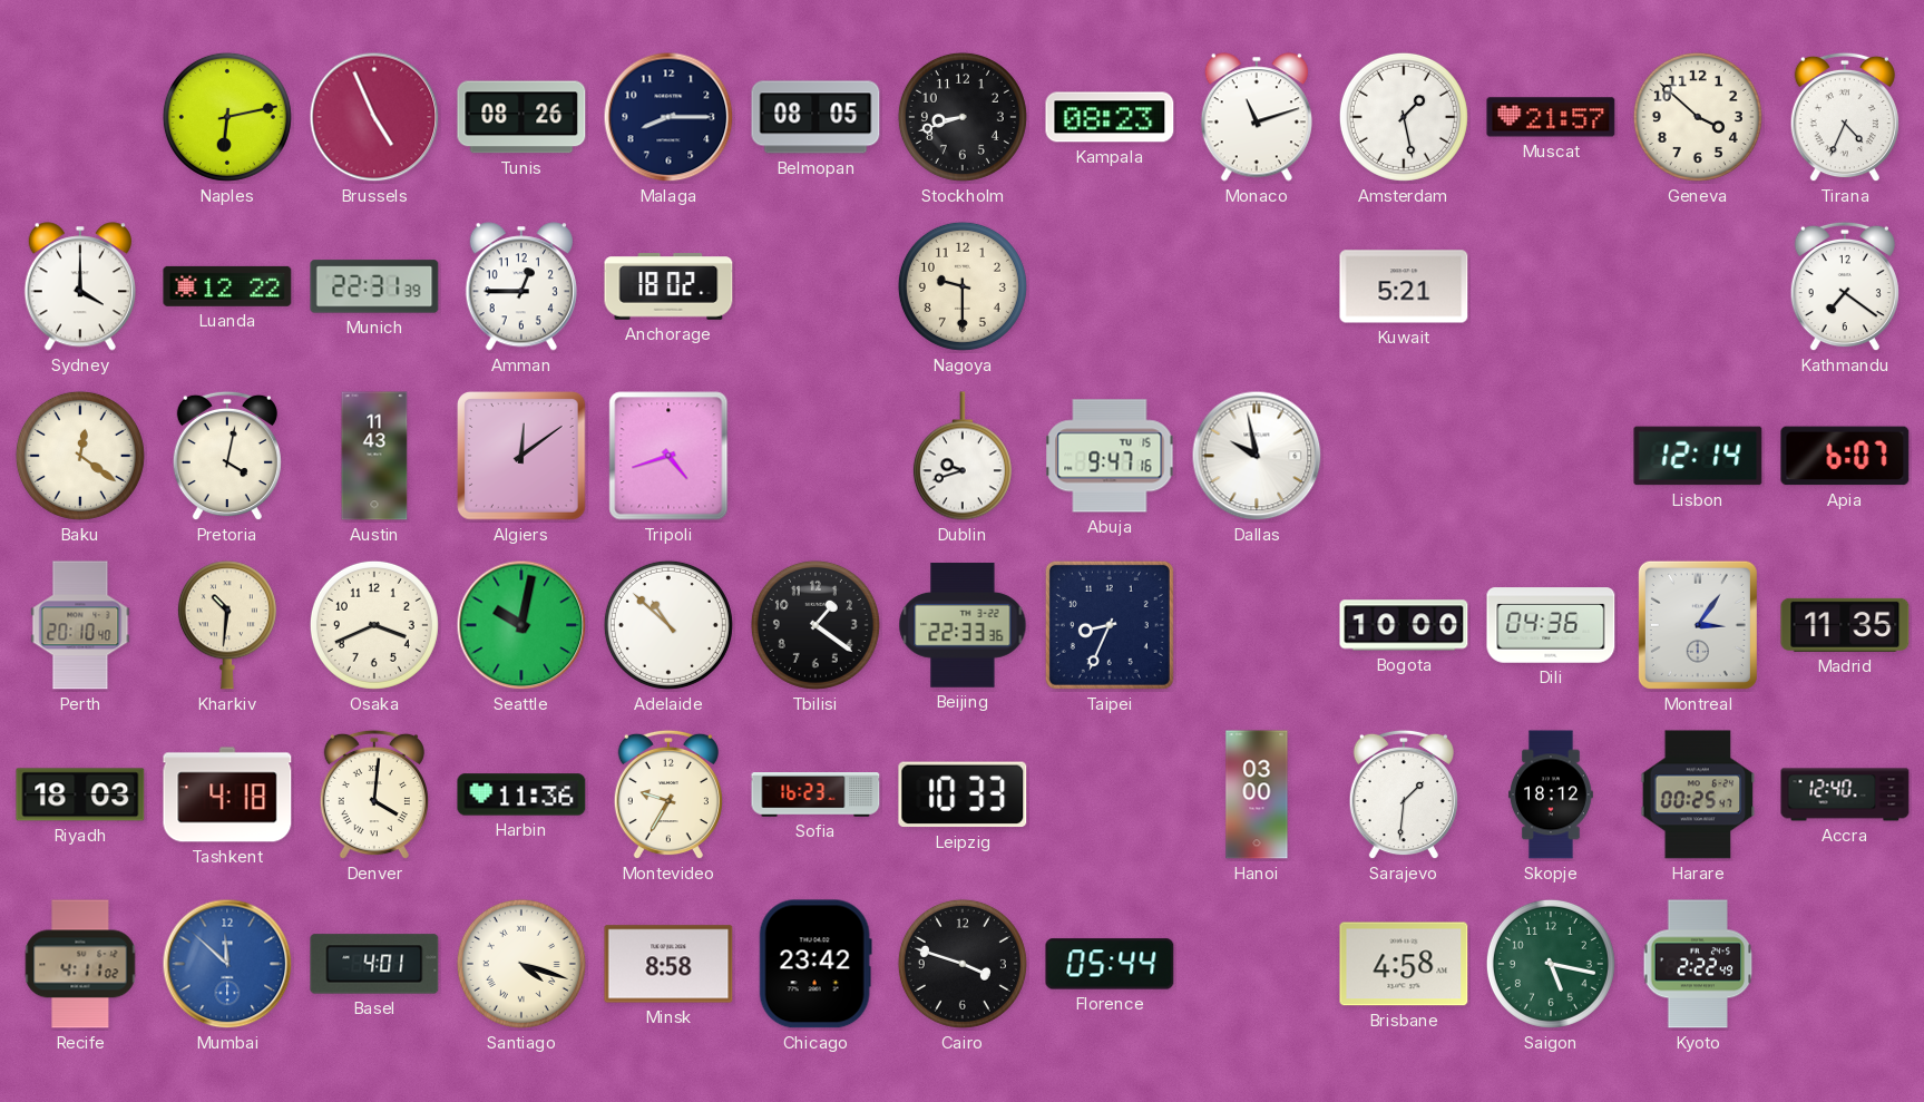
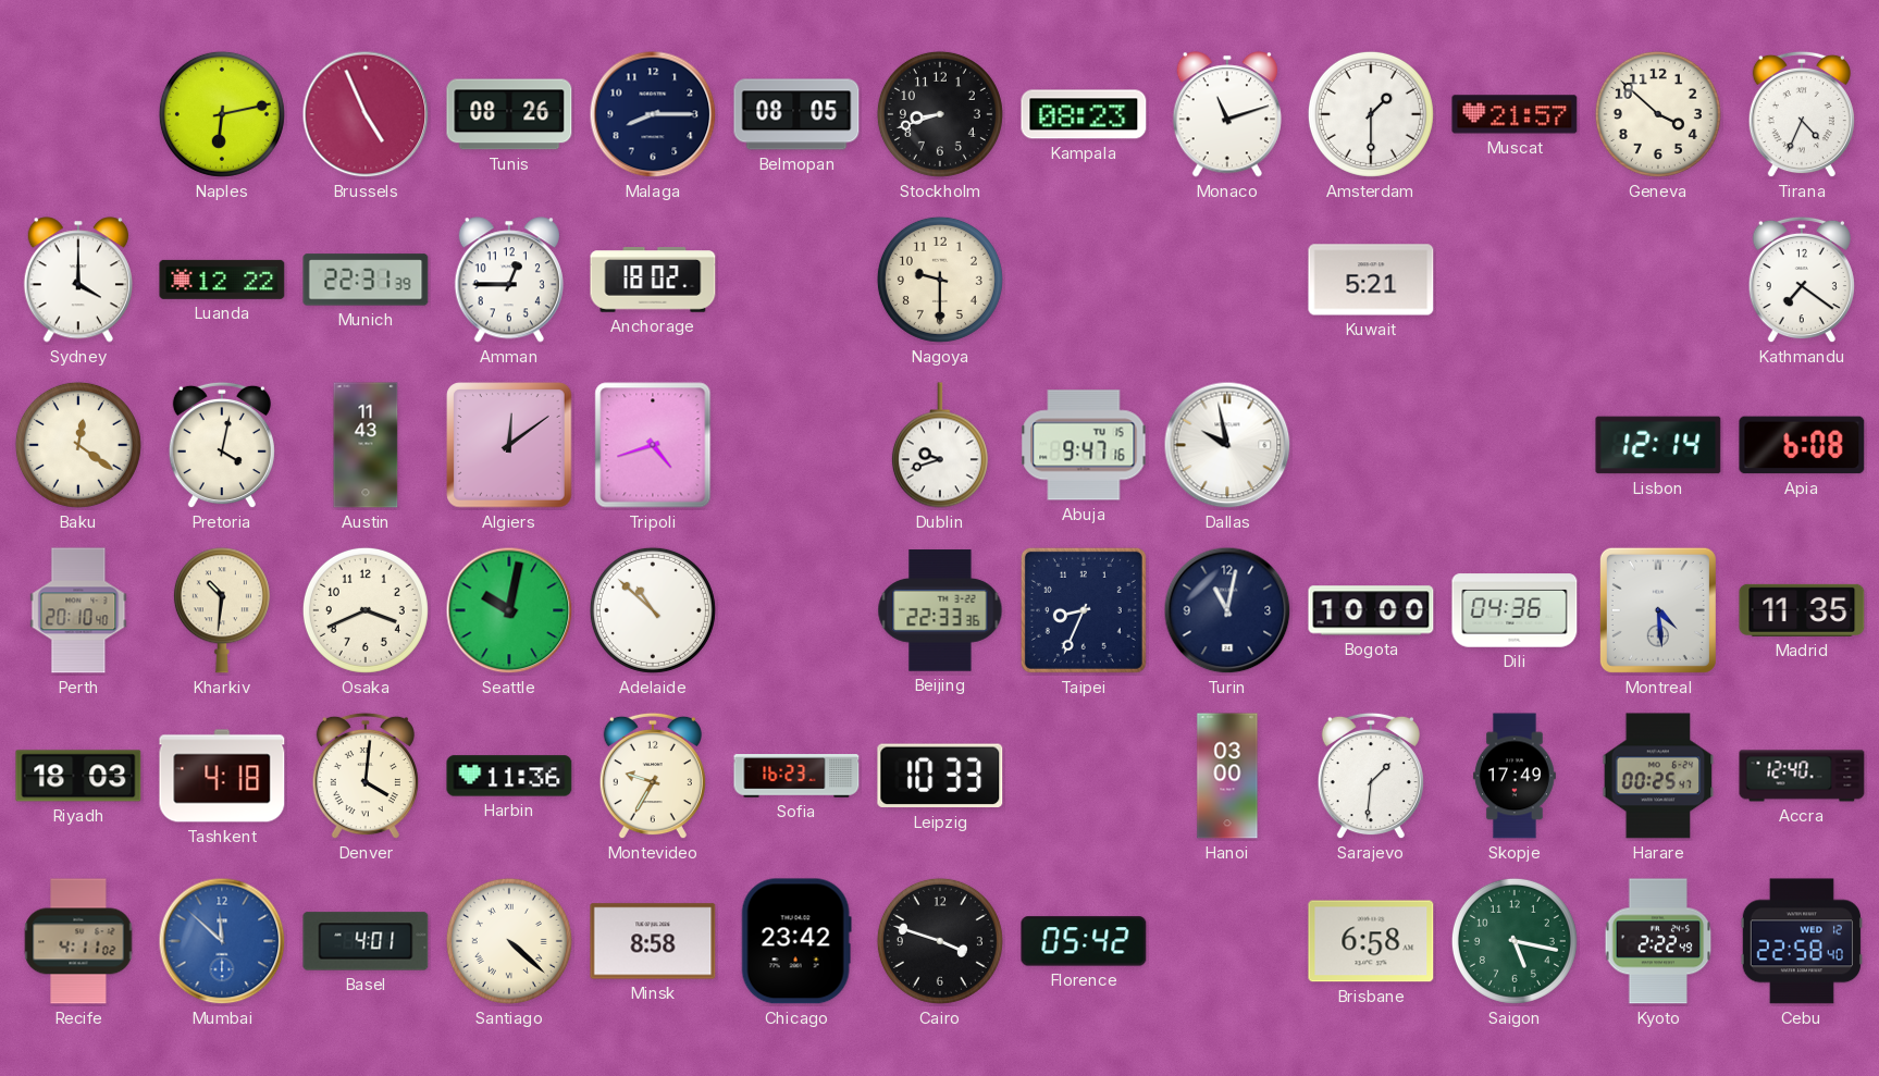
Amsterdam: 1:28 -> 1:30
Apia: 6:07 -> 6:08
Tbilisi: 1:21 -> none
Turin: none -> 11:02
Montreal: 3:06 -> 4:29
Skopje: 18:12 -> 17:49
Santiago: 4:18 -> 4:22
Florence: 05:44 -> 05:42
Brisbane: 4:58 -> 6:58
Cebu: none -> 22:58
